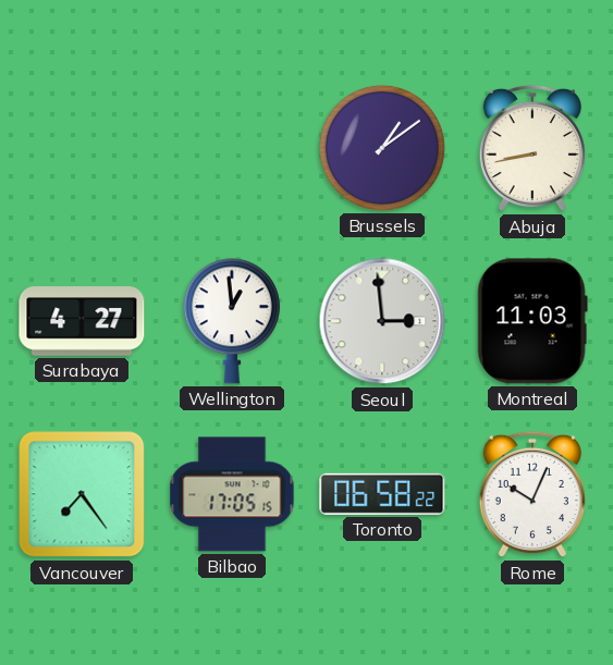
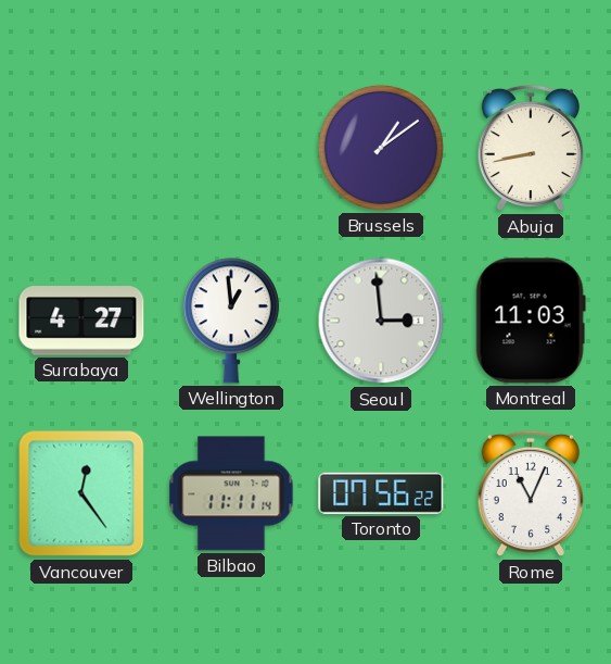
Vancouver: 7:24 -> 12:24
Bilbao: 17:05 -> 11:11
Toronto: 06:58 -> 07:56
Rome: 10:04 -> 11:04
